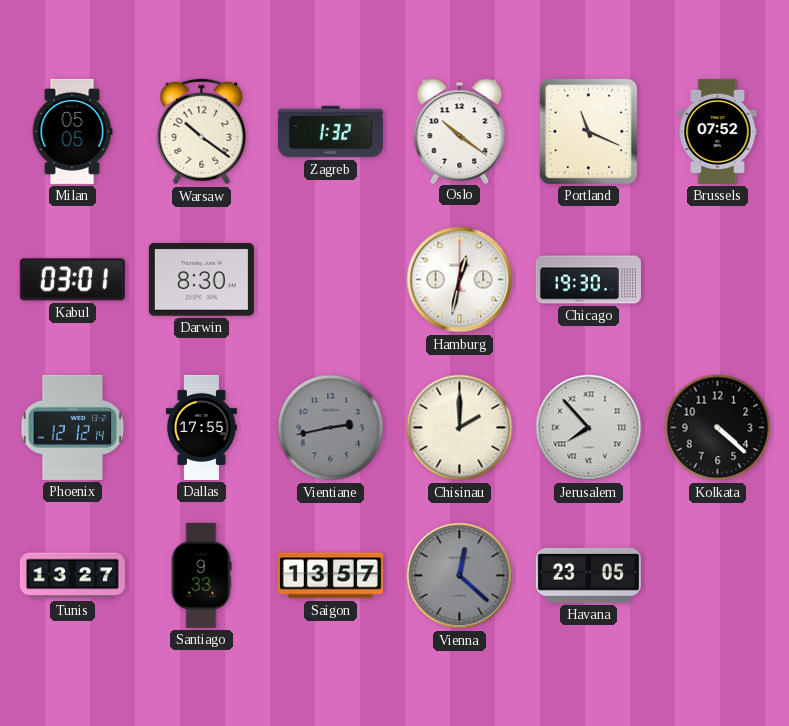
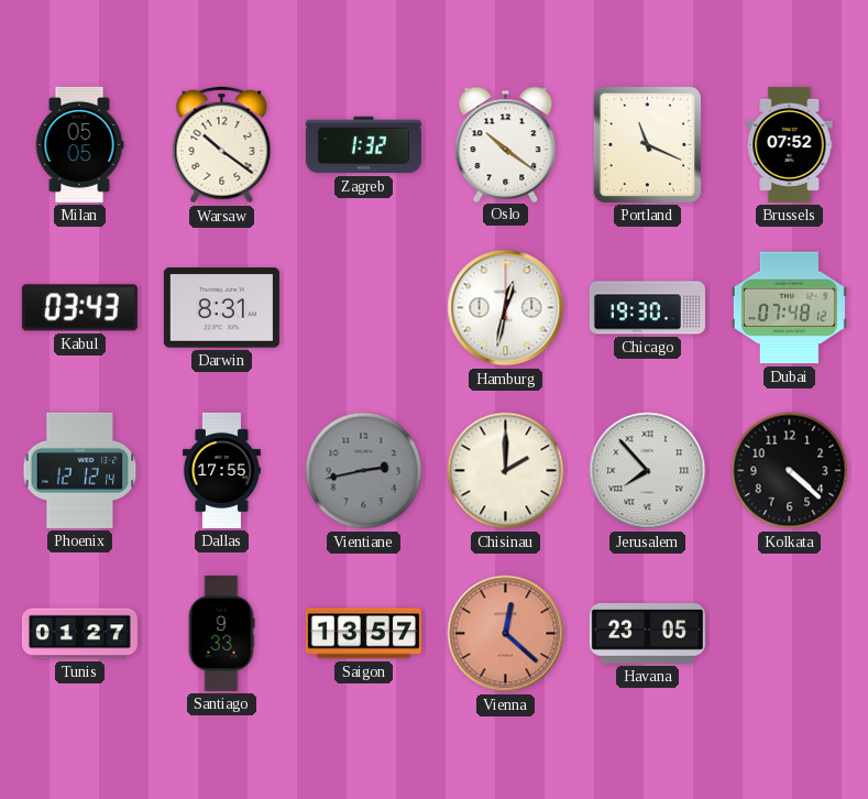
Kabul: 03:01 -> 03:43
Darwin: 8:30 -> 8:31
Dubai: none -> 07:48
Tunis: 13:27 -> 01:27
Vienna dial: grey -> salmon
